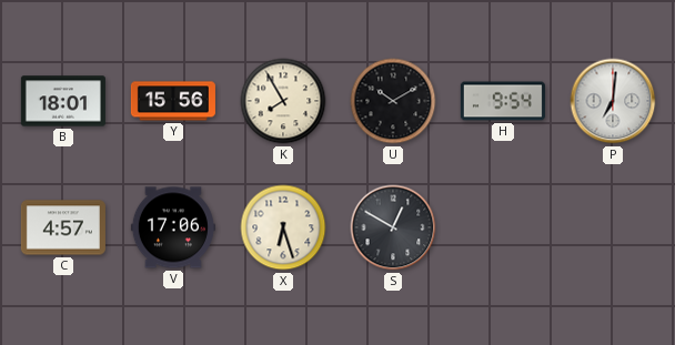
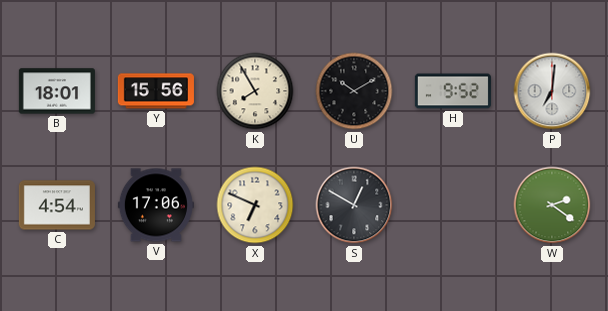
H: 9:54 -> 9:52
C: 4:57 -> 4:54
X: 6:27 -> 6:49
W: none -> 2:21
